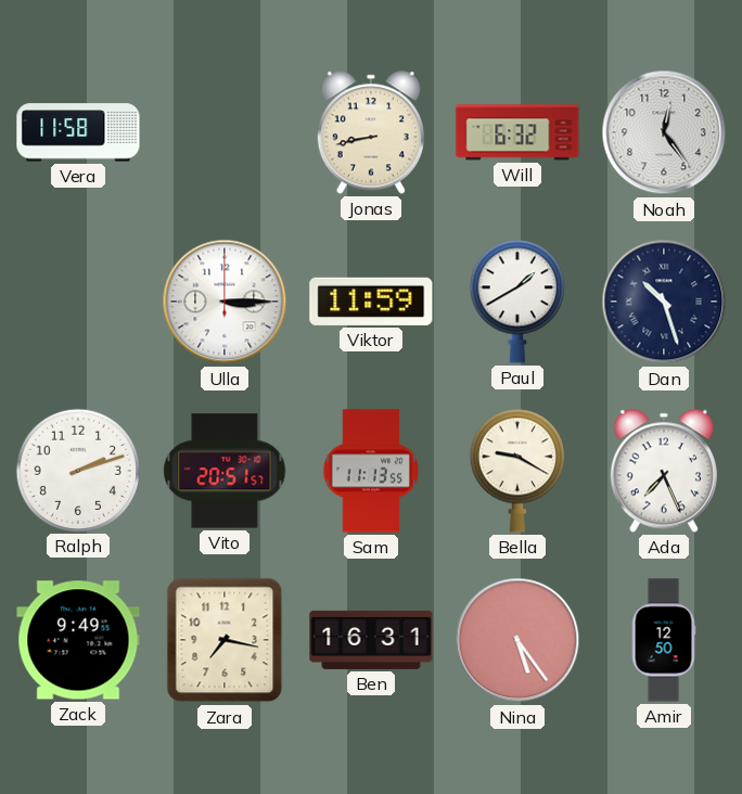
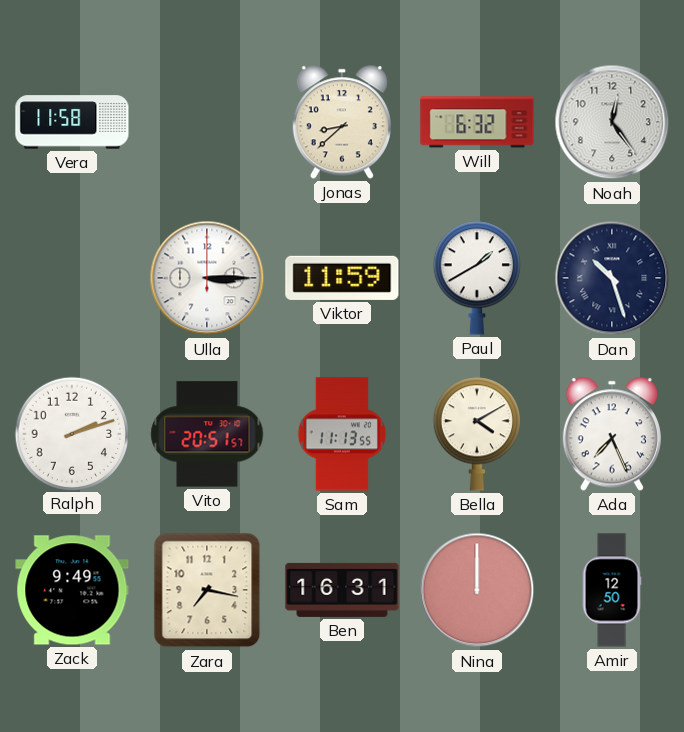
Jonas: 8:43 -> 8:38
Bella: 9:20 -> 4:10
Nina: 5:24 -> 12:00
